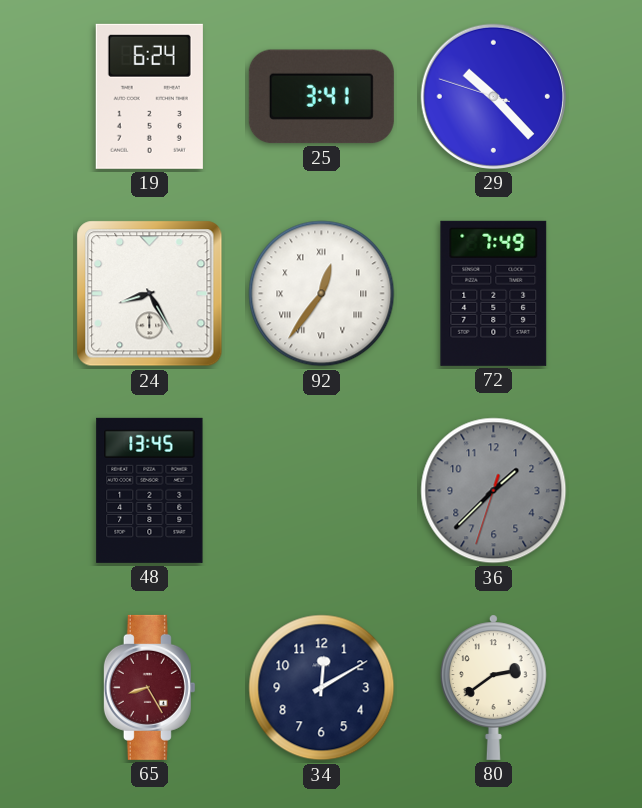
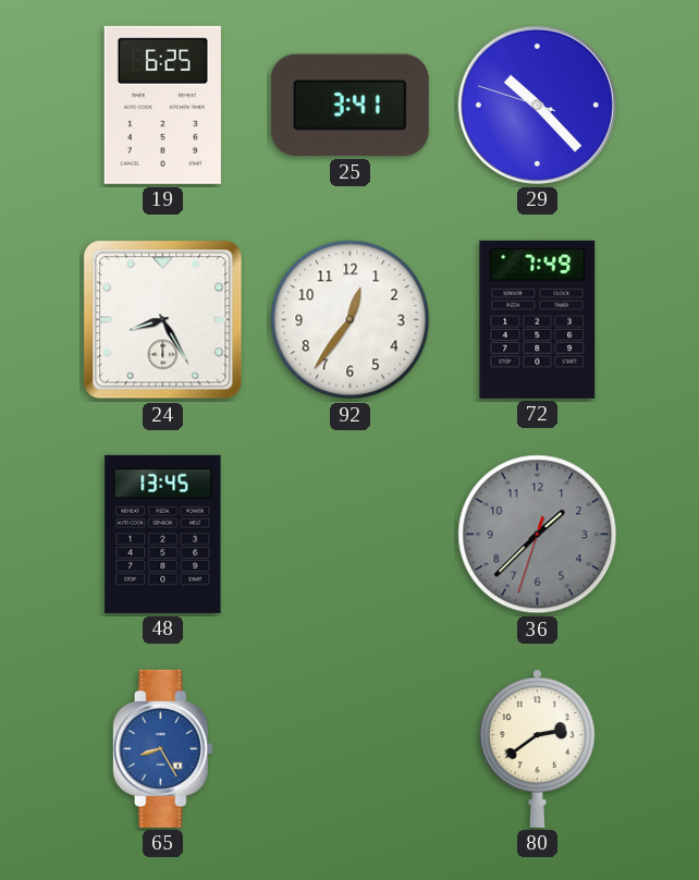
19: 6:24 -> 6:25
92 numerals: Roman -> Arabic
65 dial: burgundy -> blue
34: 12:10 -> none
